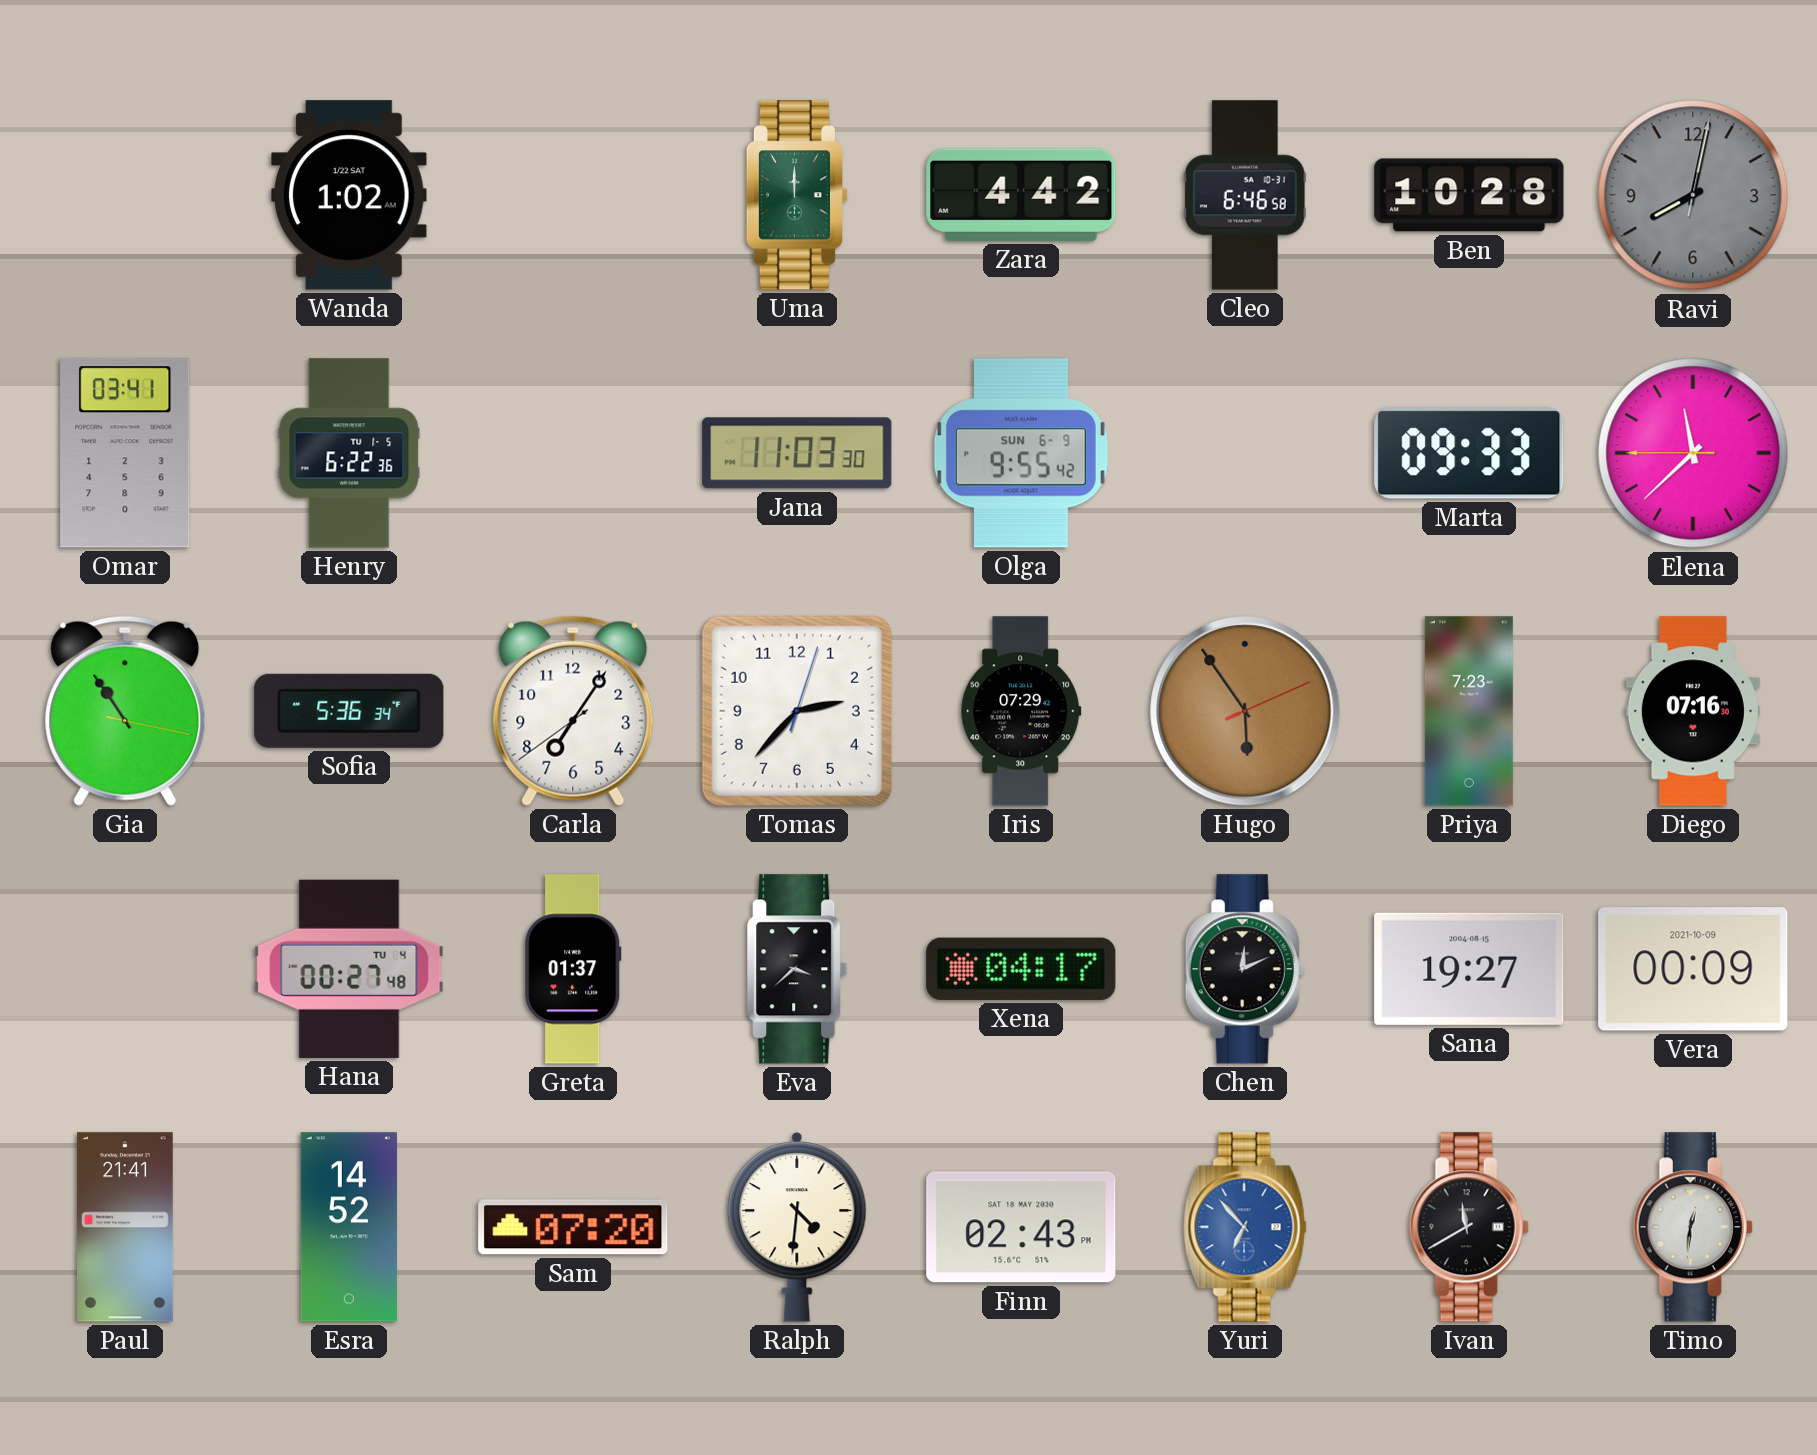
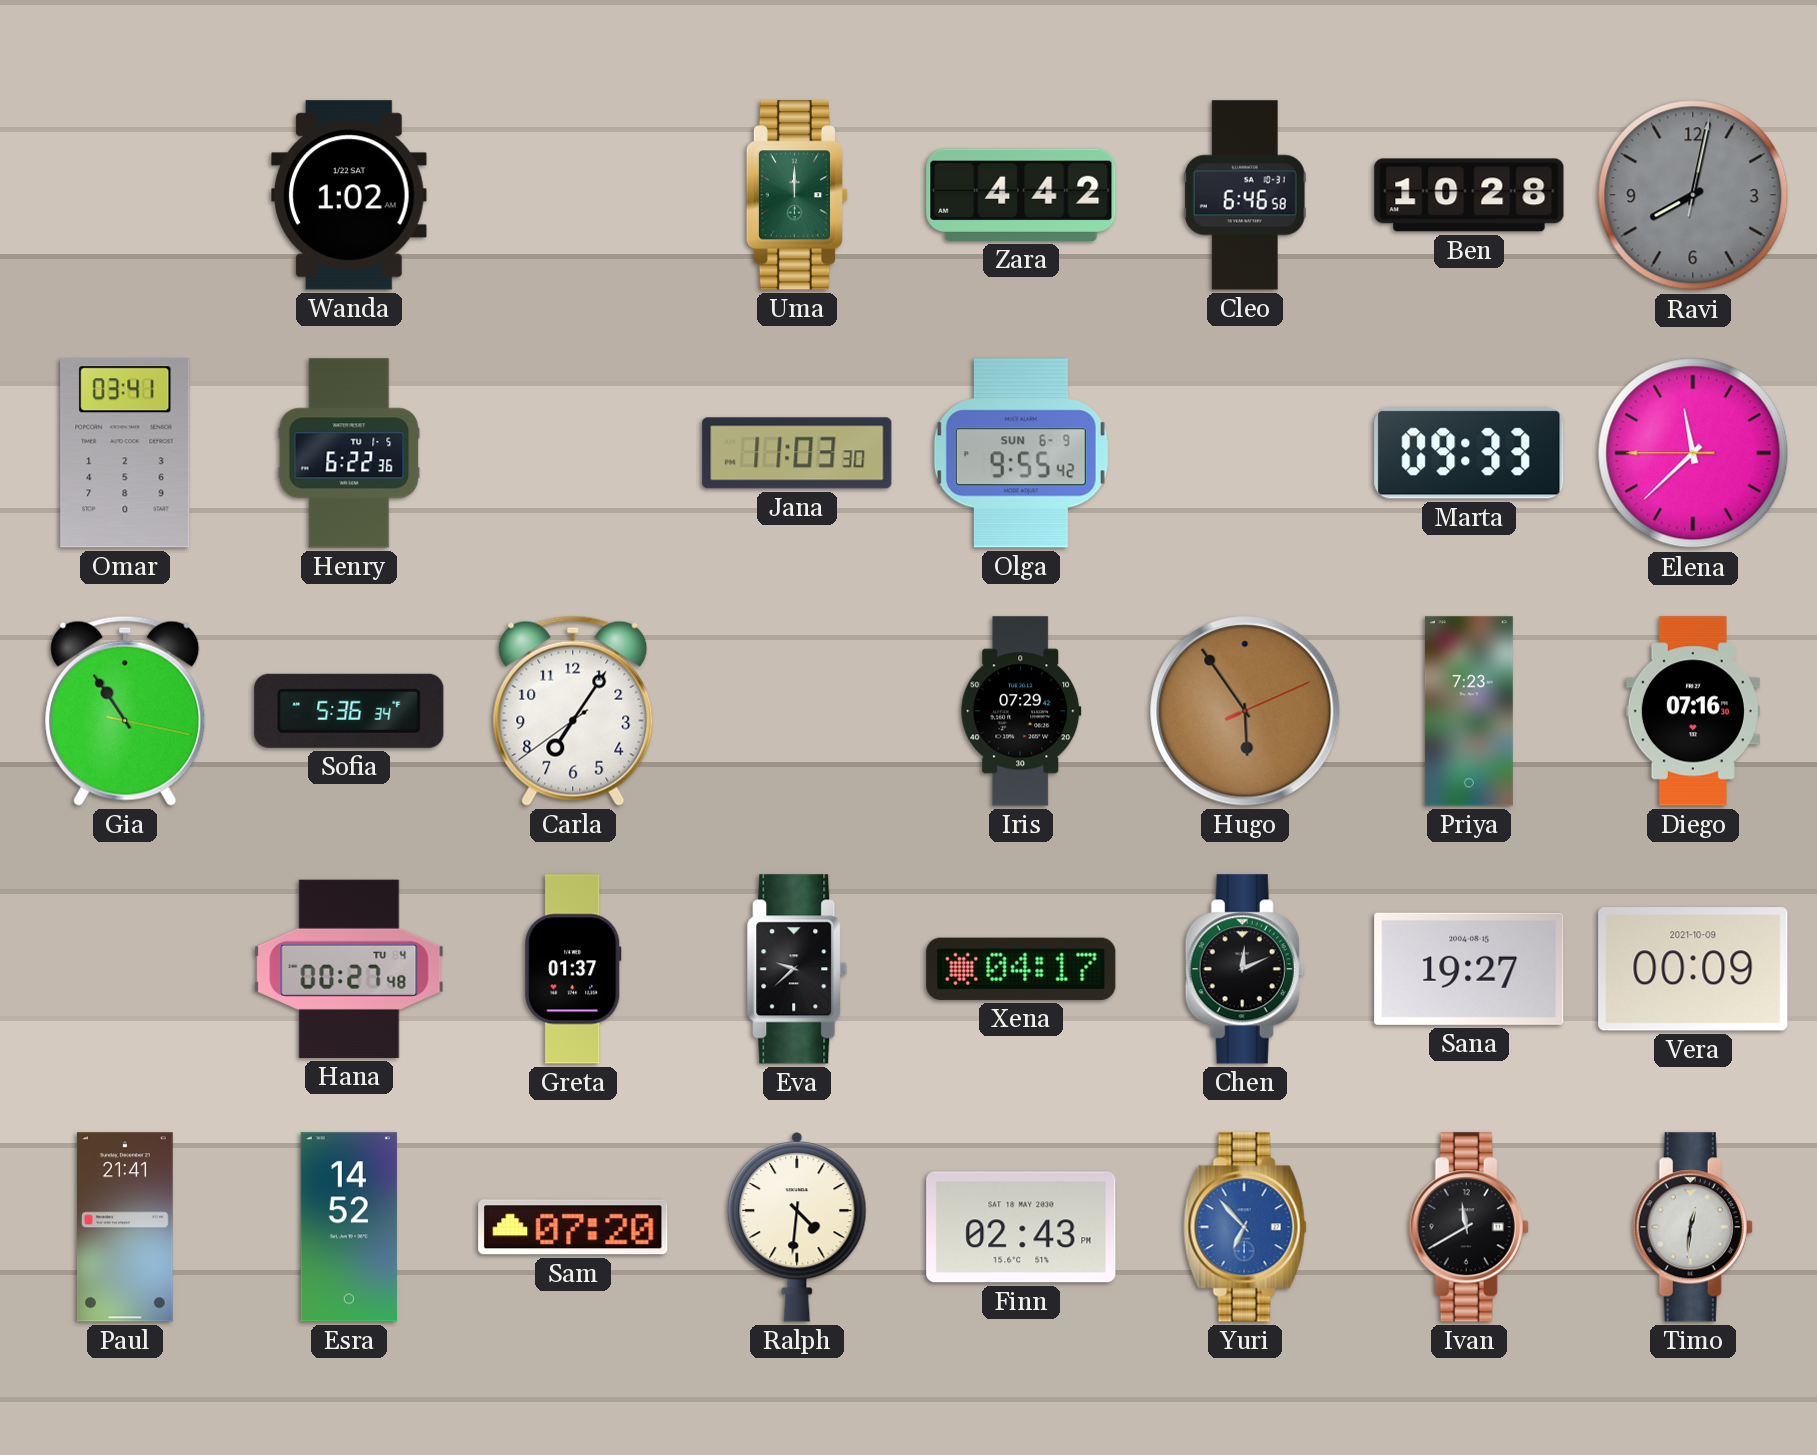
Tomas: 2:37 -> none
Eva: 3:38 -> 9:38
